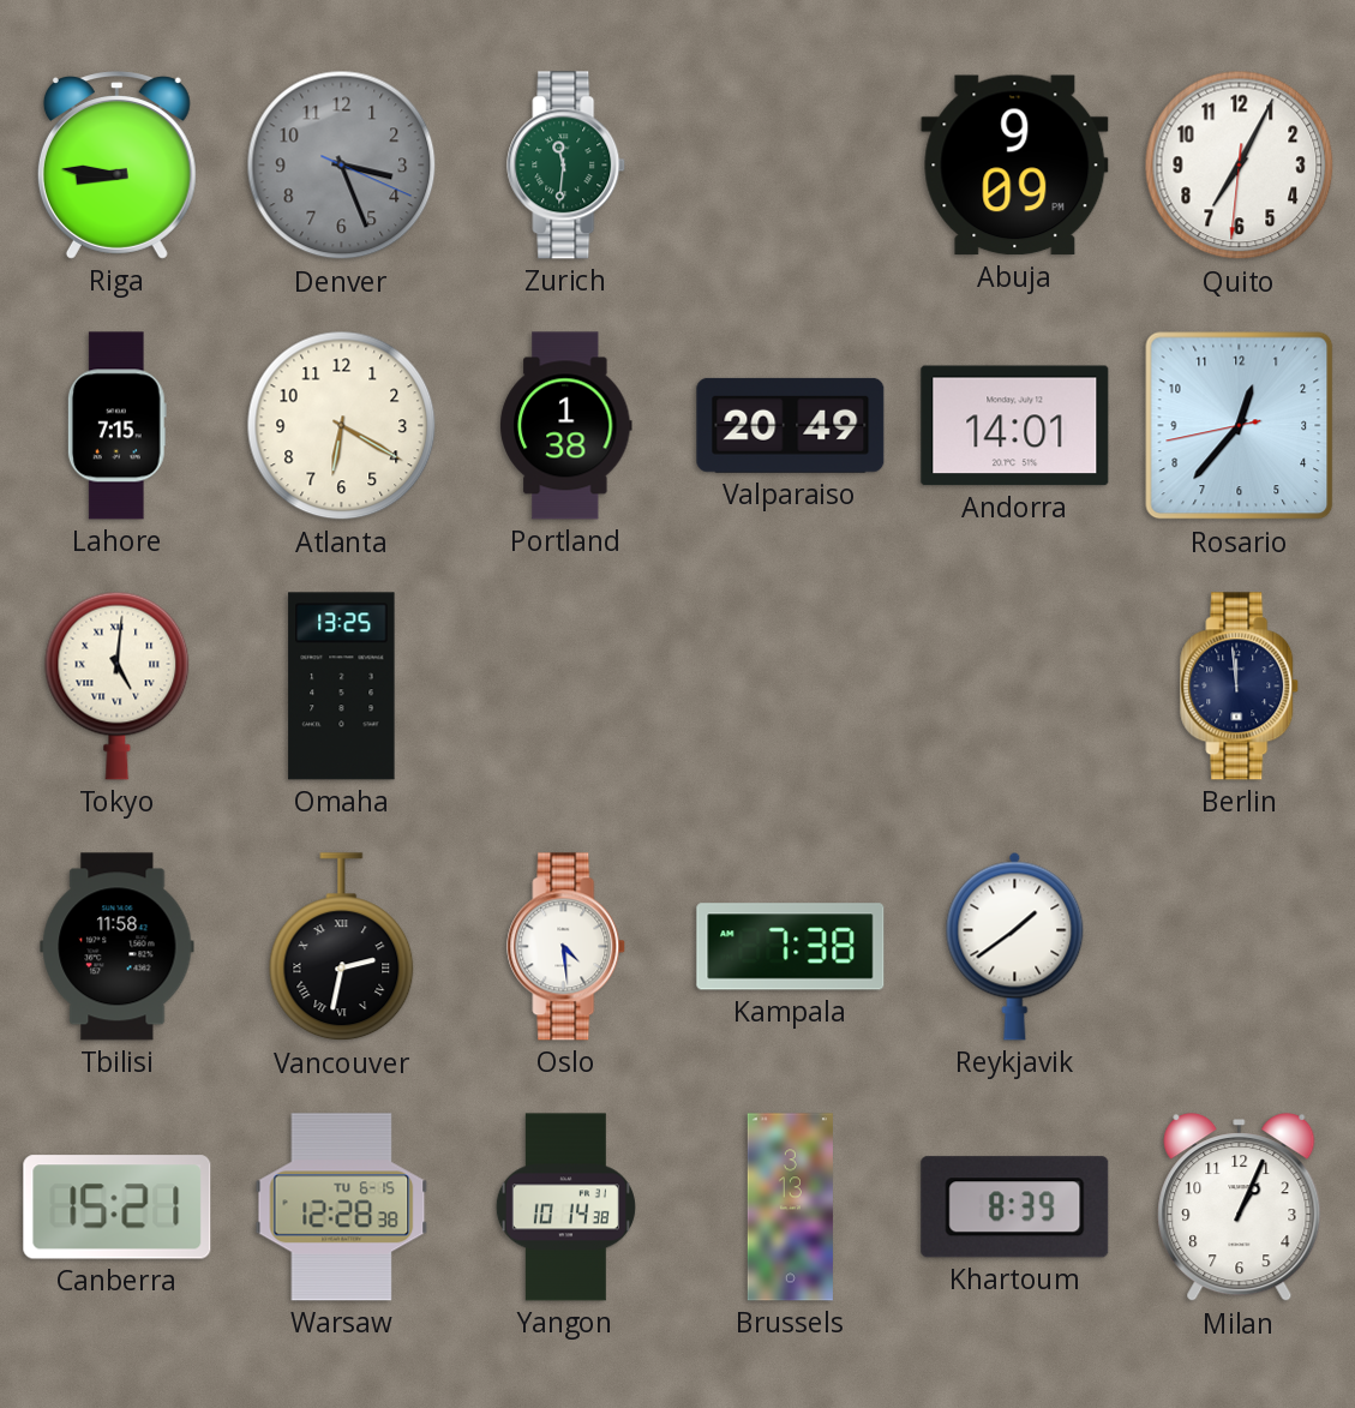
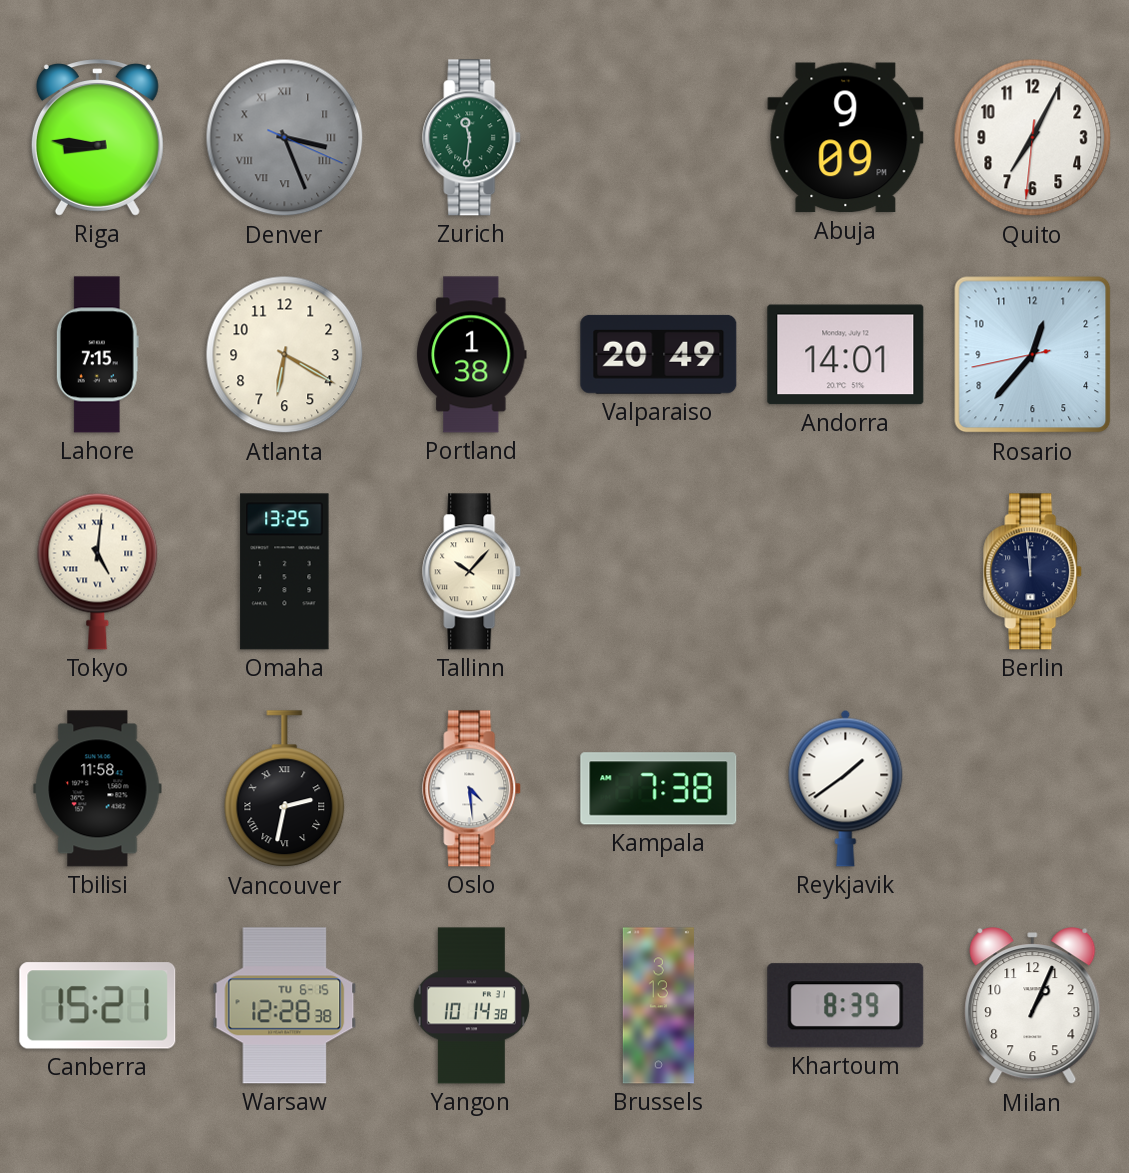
Denver numerals: Arabic -> Roman
Tallinn: none -> 10:07
